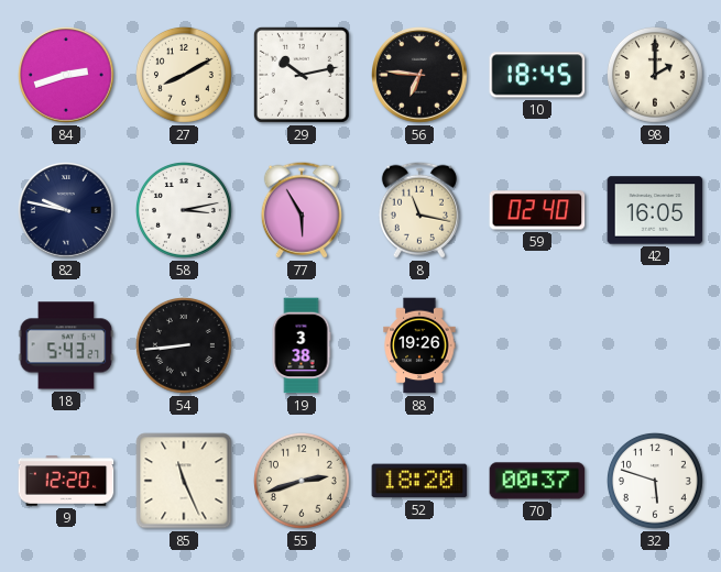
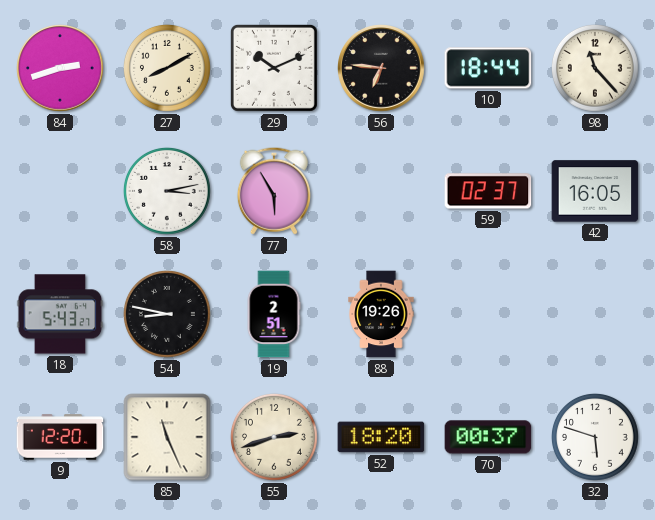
29: 10:13 -> 10:11
10: 18:45 -> 18:44
98: 2:00 -> 11:23
82: 9:47 -> none
8: 11:17 -> none
59: 02:40 -> 02:37
54: 8:44 -> 8:47
19: 3:38 -> 2:51
